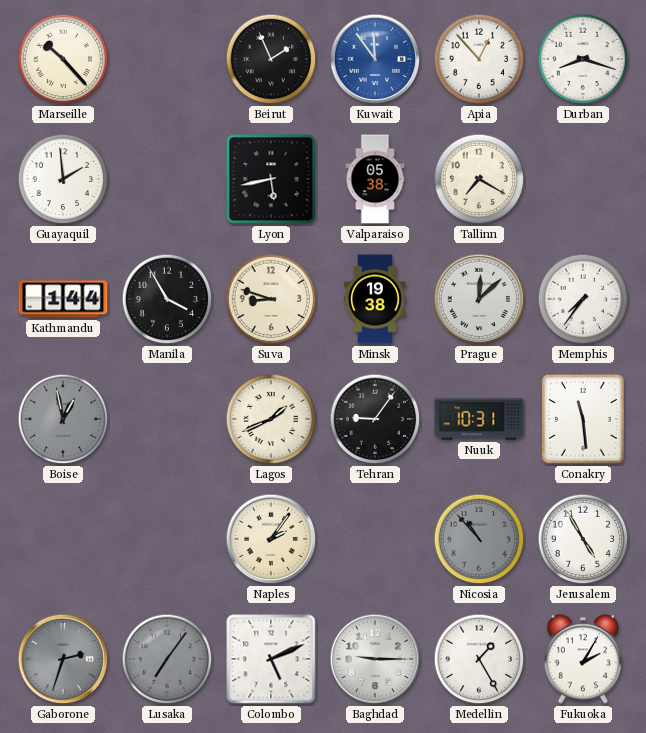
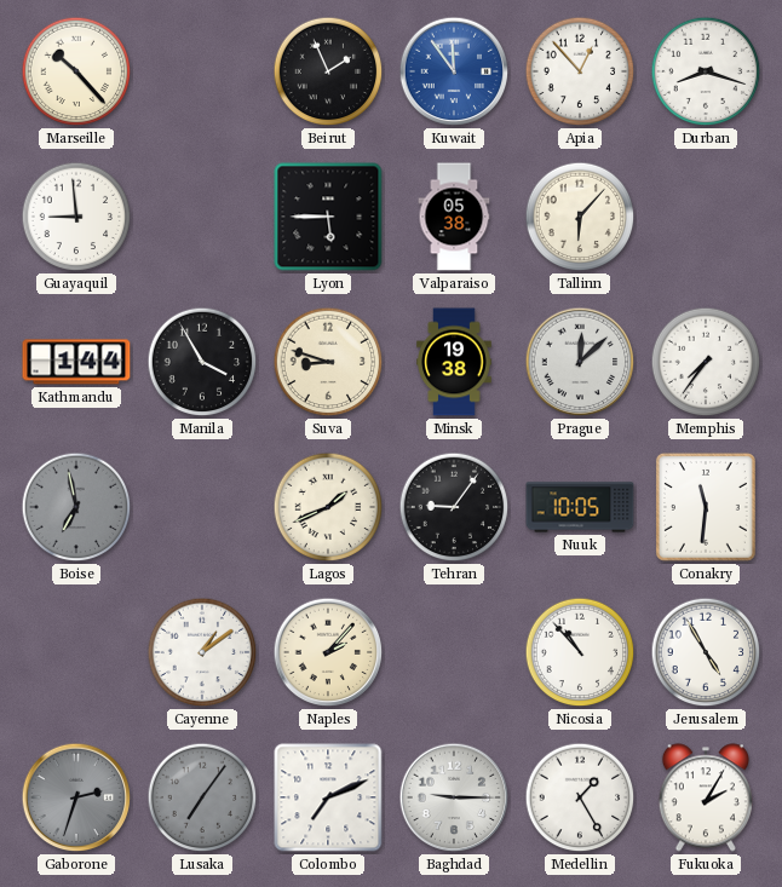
Guayaquil: 1:59 -> 8:59
Lyon: 5:43 -> 5:45
Tallinn: 7:20 -> 6:07
Boise: 12:58 -> 6:58
Nuuk: 10:31 -> 10:05
Conakry: 11:29 -> 11:31
Cayenne: none -> 1:09
Naples: 2:06 -> 2:07
Nicosia dial: grey -> white
Colombo: 5:11 -> 7:11
